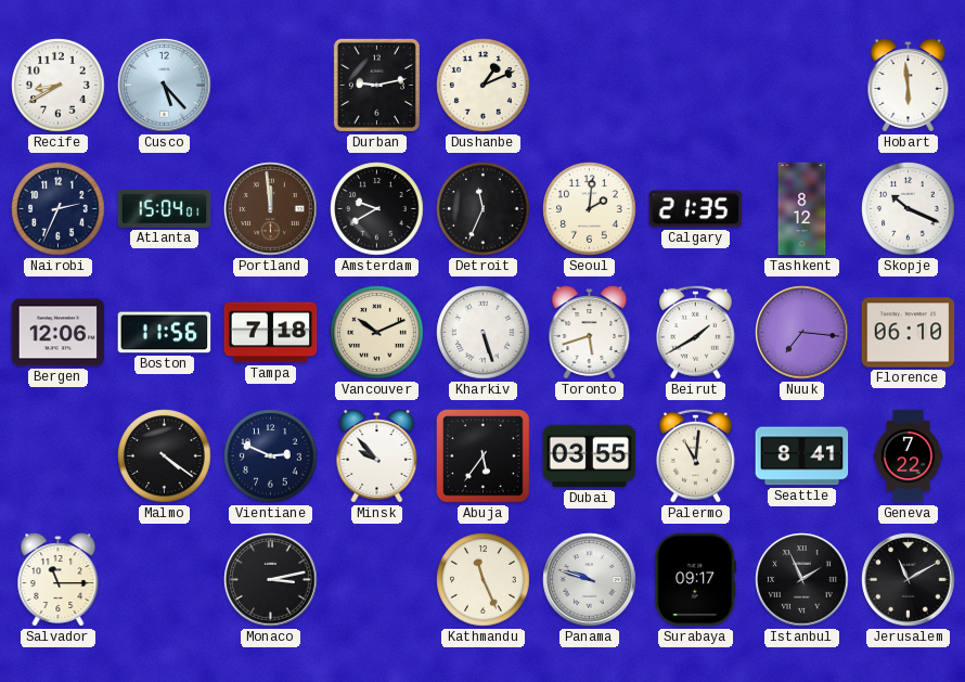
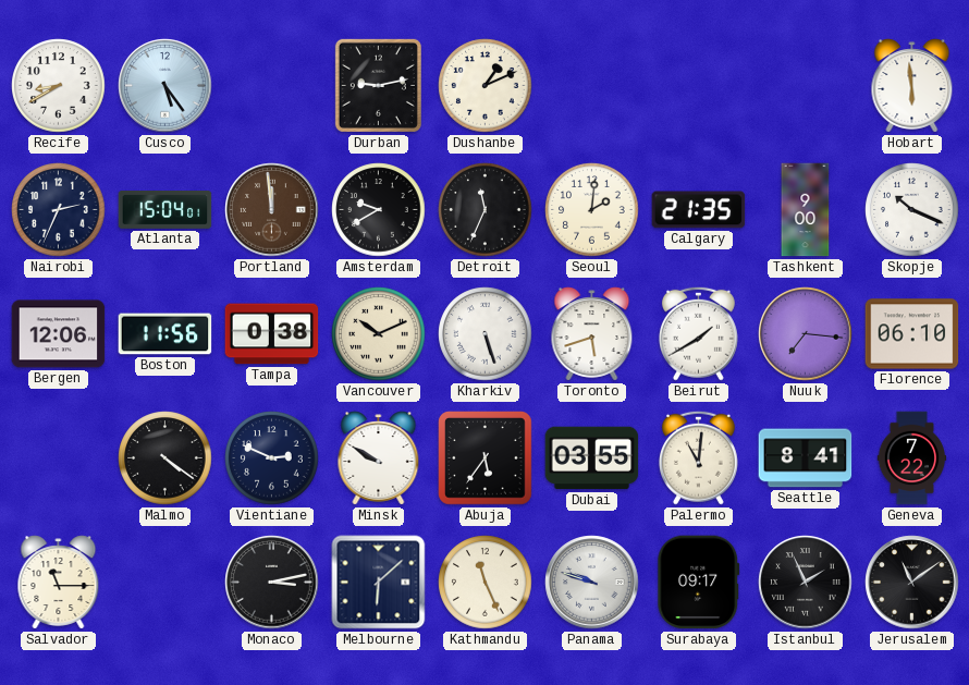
Cusco: 5:23 -> 5:24
Tashkent: 8:12 -> 9:00
Tampa: 7:18 -> 0:38
Minsk: 9:53 -> 9:50
Melbourne: none -> 6:08
Jerusalem: 11:10 -> 11:09
